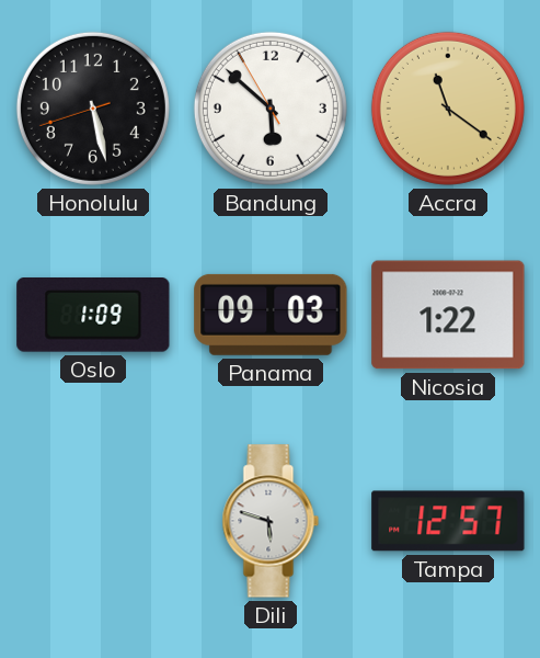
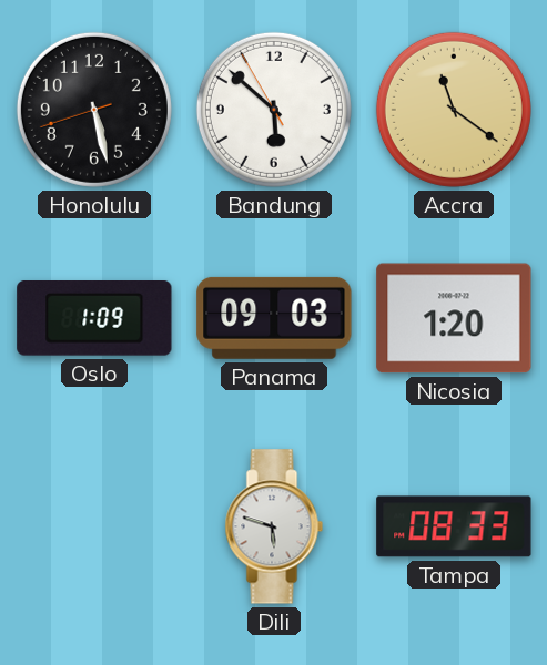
Nicosia: 1:22 -> 1:20
Tampa: 12:57 -> 08:33
